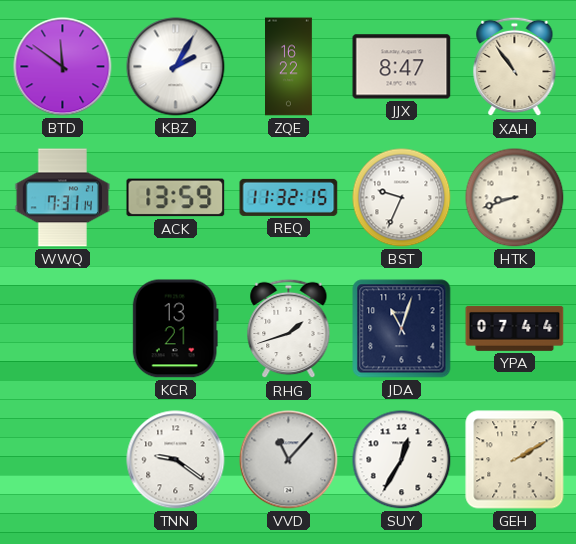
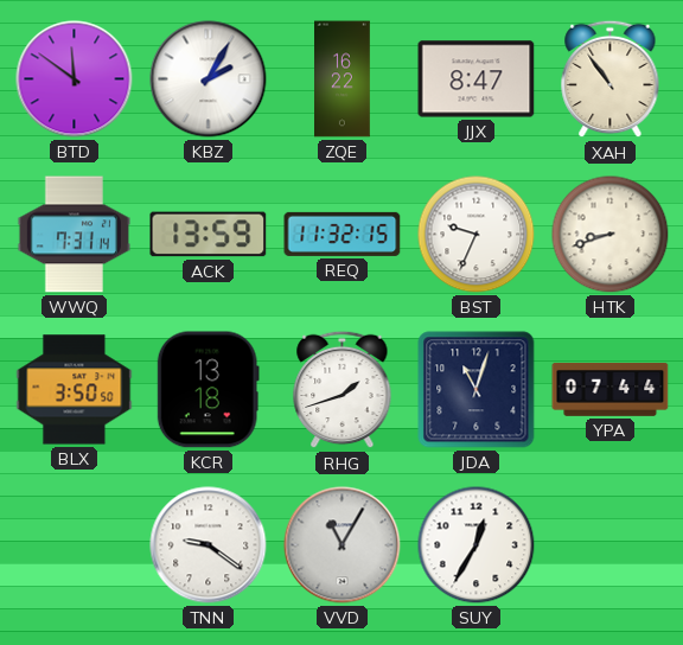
BLX: none -> 3:50
KCR: 13:21 -> 13:18
VVD: 11:07 -> 11:05
GEH: 2:10 -> none
